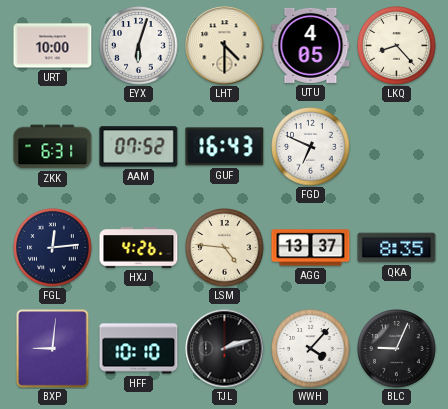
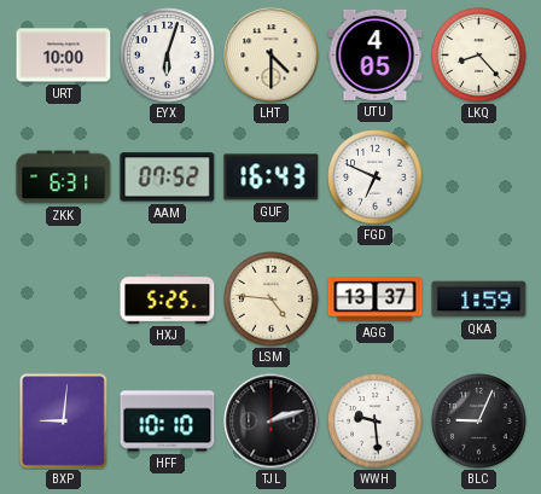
FGL: 12:14 -> none
HXJ: 4:26 -> 5:25
QKA: 8:35 -> 1:59
WWH: 4:07 -> 9:29
